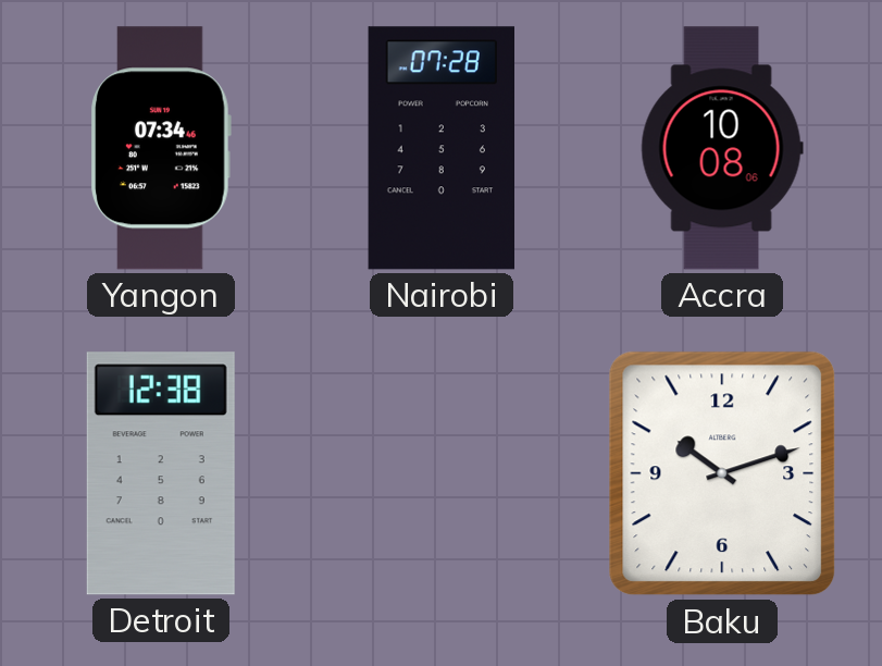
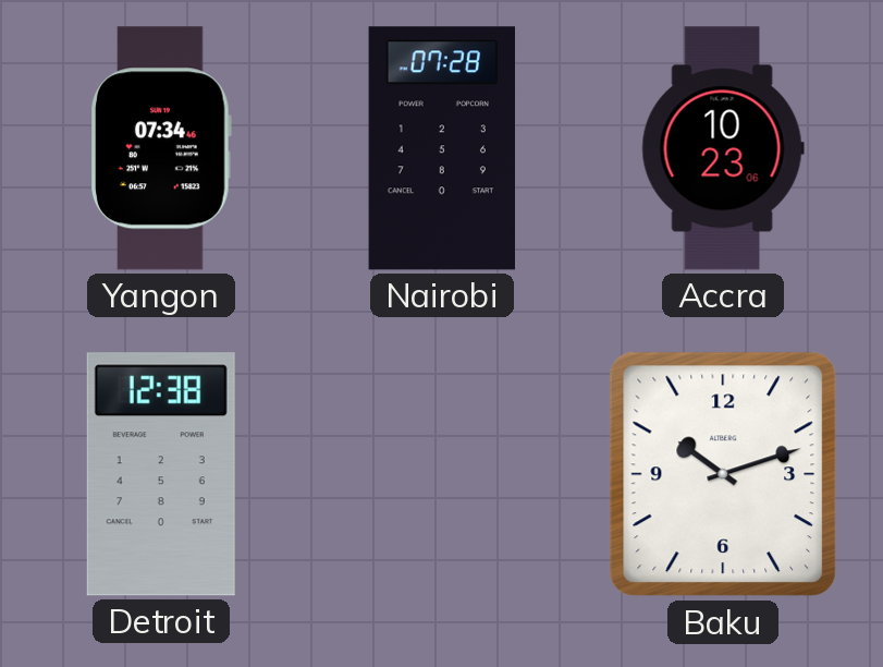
Accra: 10:08 -> 10:23
